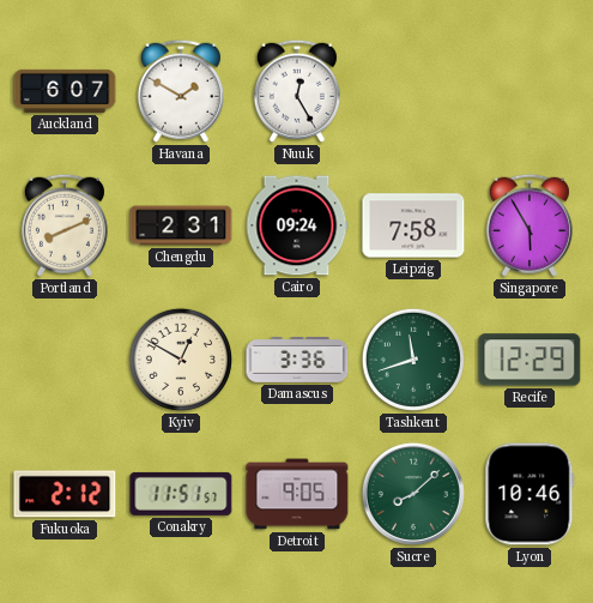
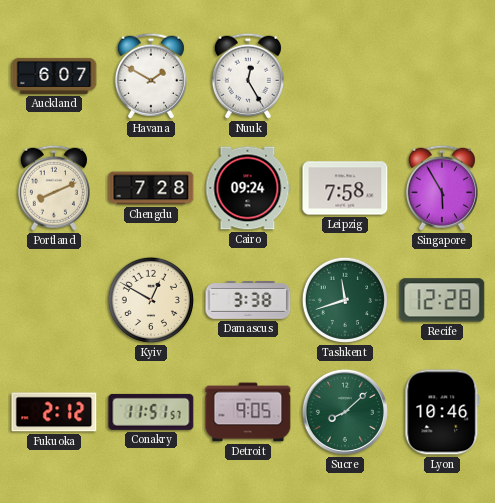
Chengdu: 2:31 -> 7:28
Damascus: 3:36 -> 3:38
Recife: 12:29 -> 12:28
